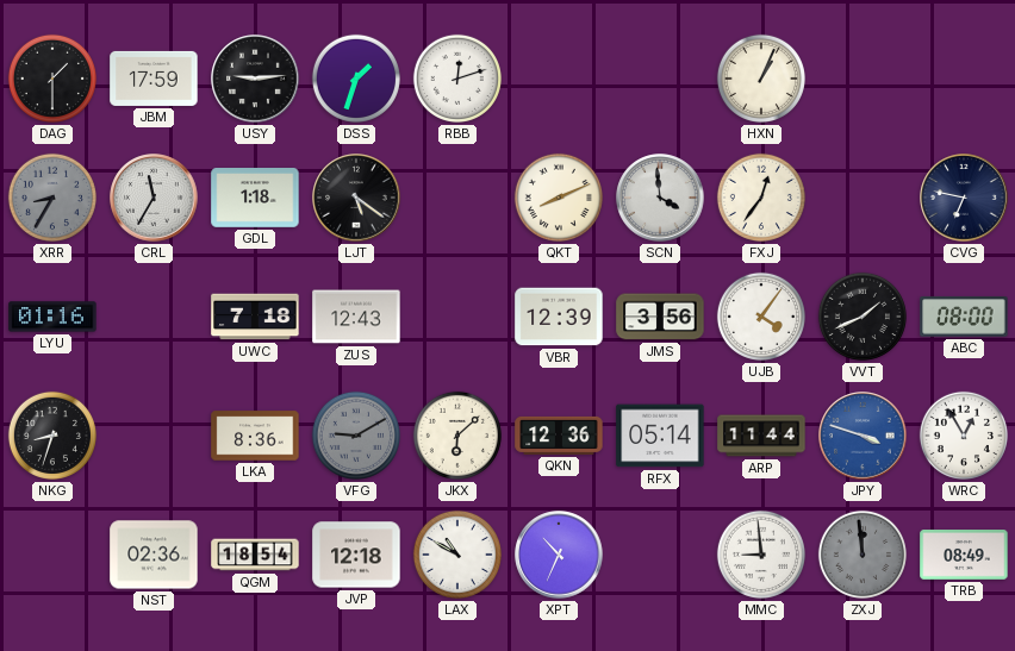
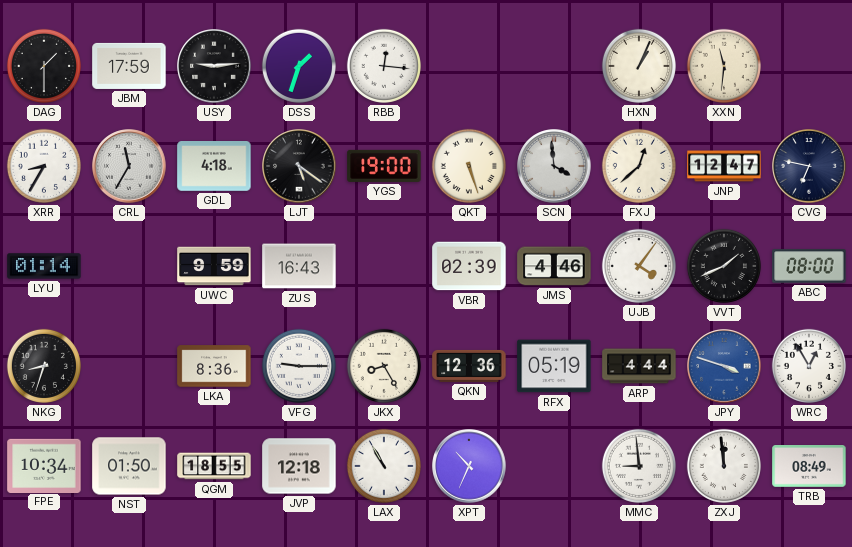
RBB: 12:12 -> 12:16
XXN: none -> 11:31
XRR dial: grey -> white
GDL: 1:18 -> 4:18
YGS: none -> 19:00
QKT: 8:11 -> 5:27
FXJ: 12:36 -> 12:38
JNP: none -> 12:47
LYU: 01:16 -> 01:14
UWC: 7:18 -> 9:59
ZUS: 12:43 -> 16:43
VBR: 12:39 -> 02:39
JMS: 3:56 -> 4:46
VFG: 9:10 -> 9:15
VFG dial: grey -> white
JKX: 6:08 -> 8:25
RFX: 05:14 -> 05:19
ARP: 11:44 -> 4:44
FPE: none -> 10:34
NST: 02:36 -> 01:50
QGM: 18:54 -> 18:55
LAX: 10:50 -> 10:55
ZXJ dial: grey -> white
